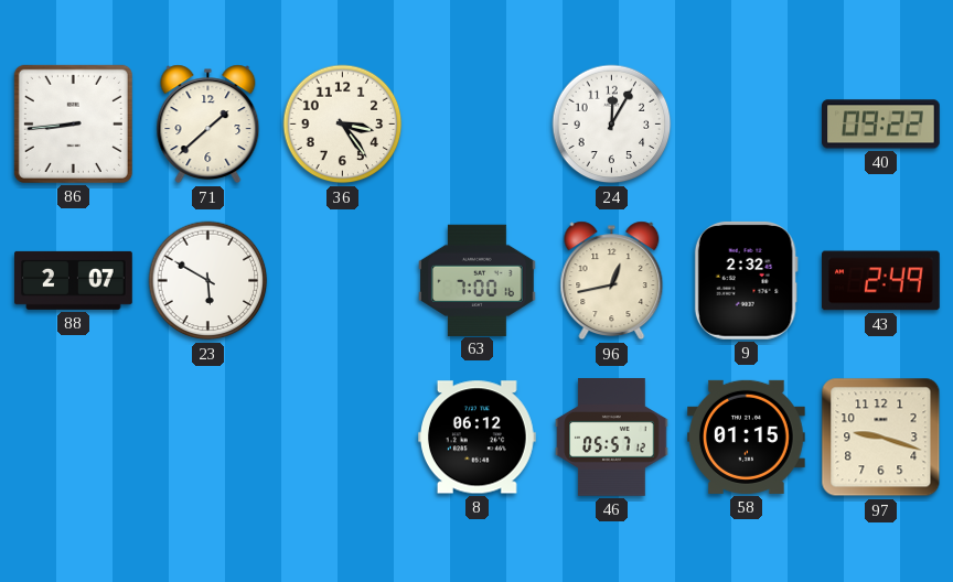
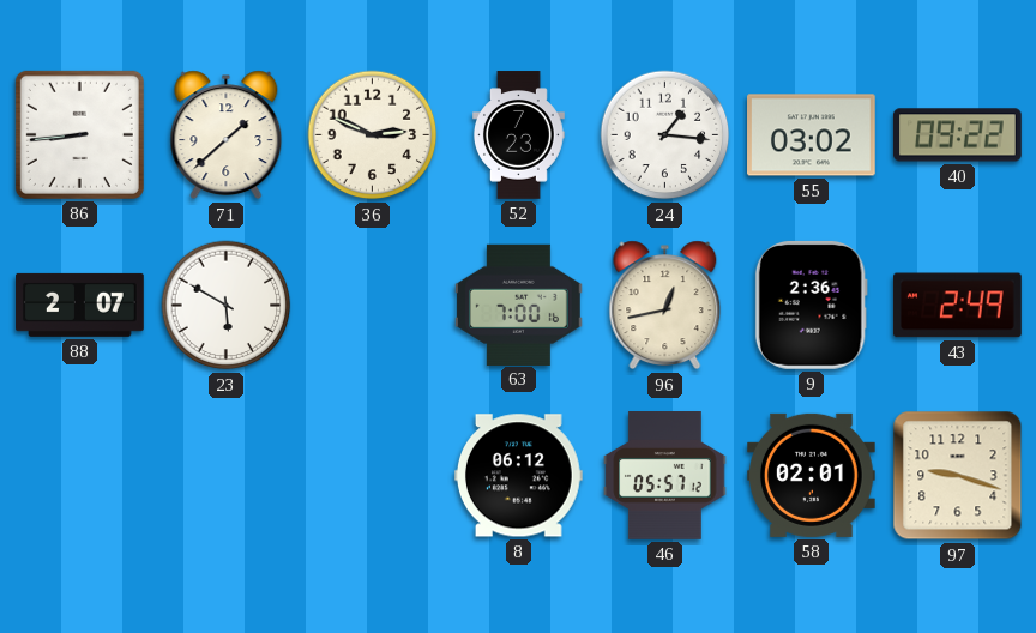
36: 3:24 -> 2:49
52: none -> 7:23
24: 12:05 -> 1:16
55: none -> 03:02
9: 2:32 -> 2:36
58: 01:15 -> 02:01
